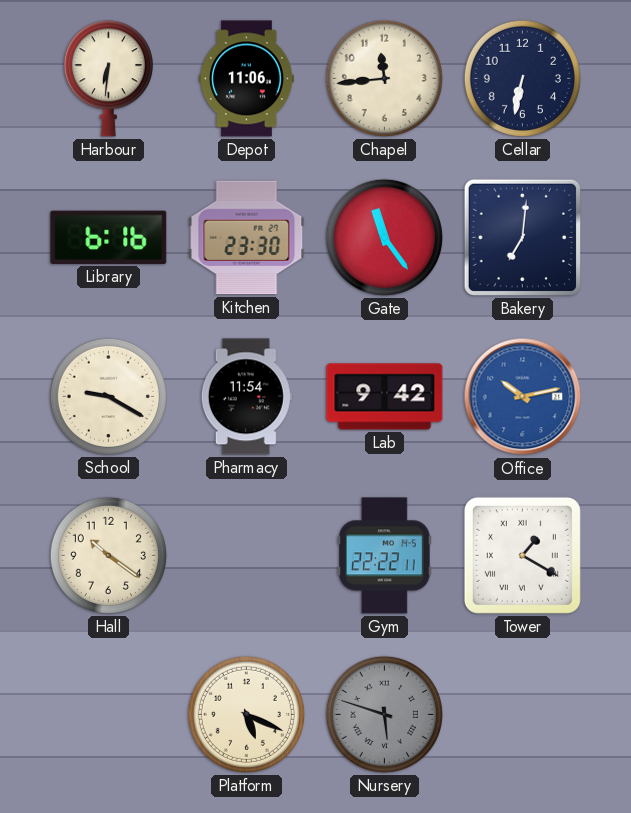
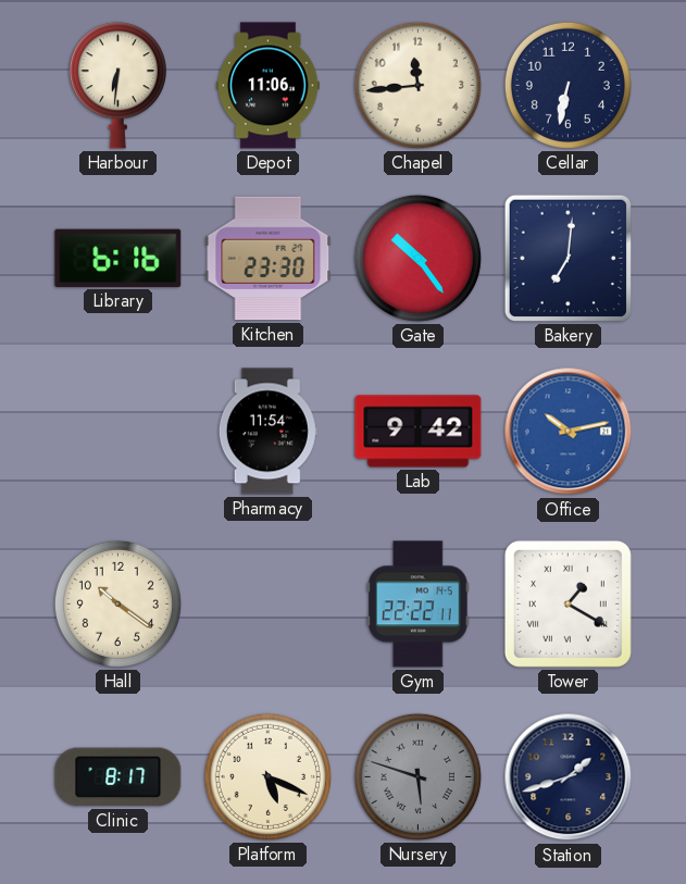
Gate: 11:24 -> 10:24
School: 9:20 -> none
Clinic: none -> 8:17
Station: none -> 1:42
